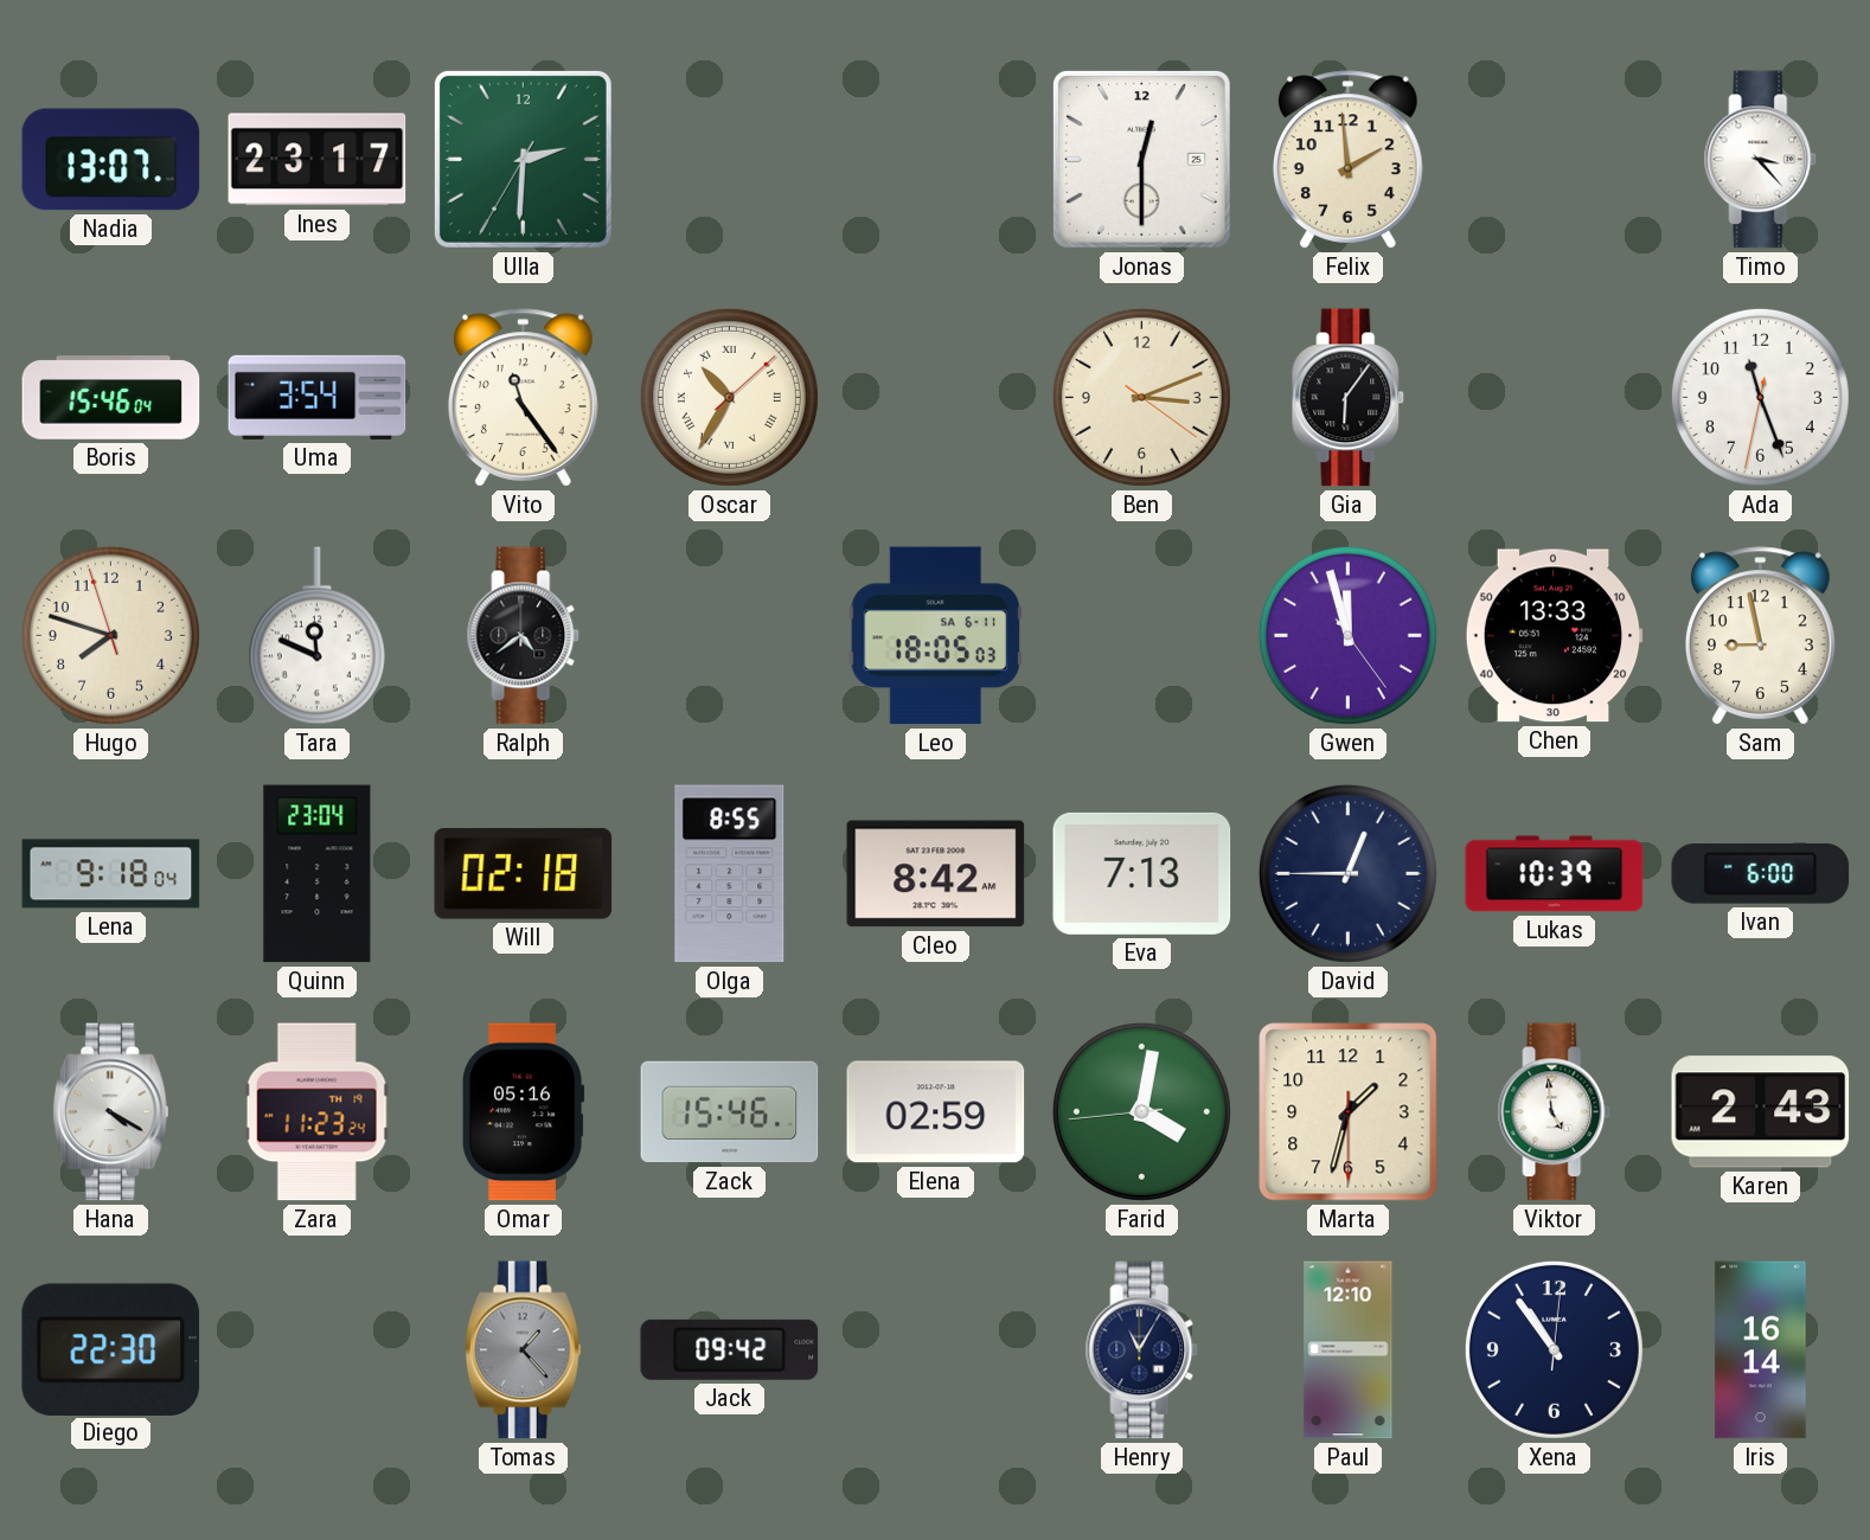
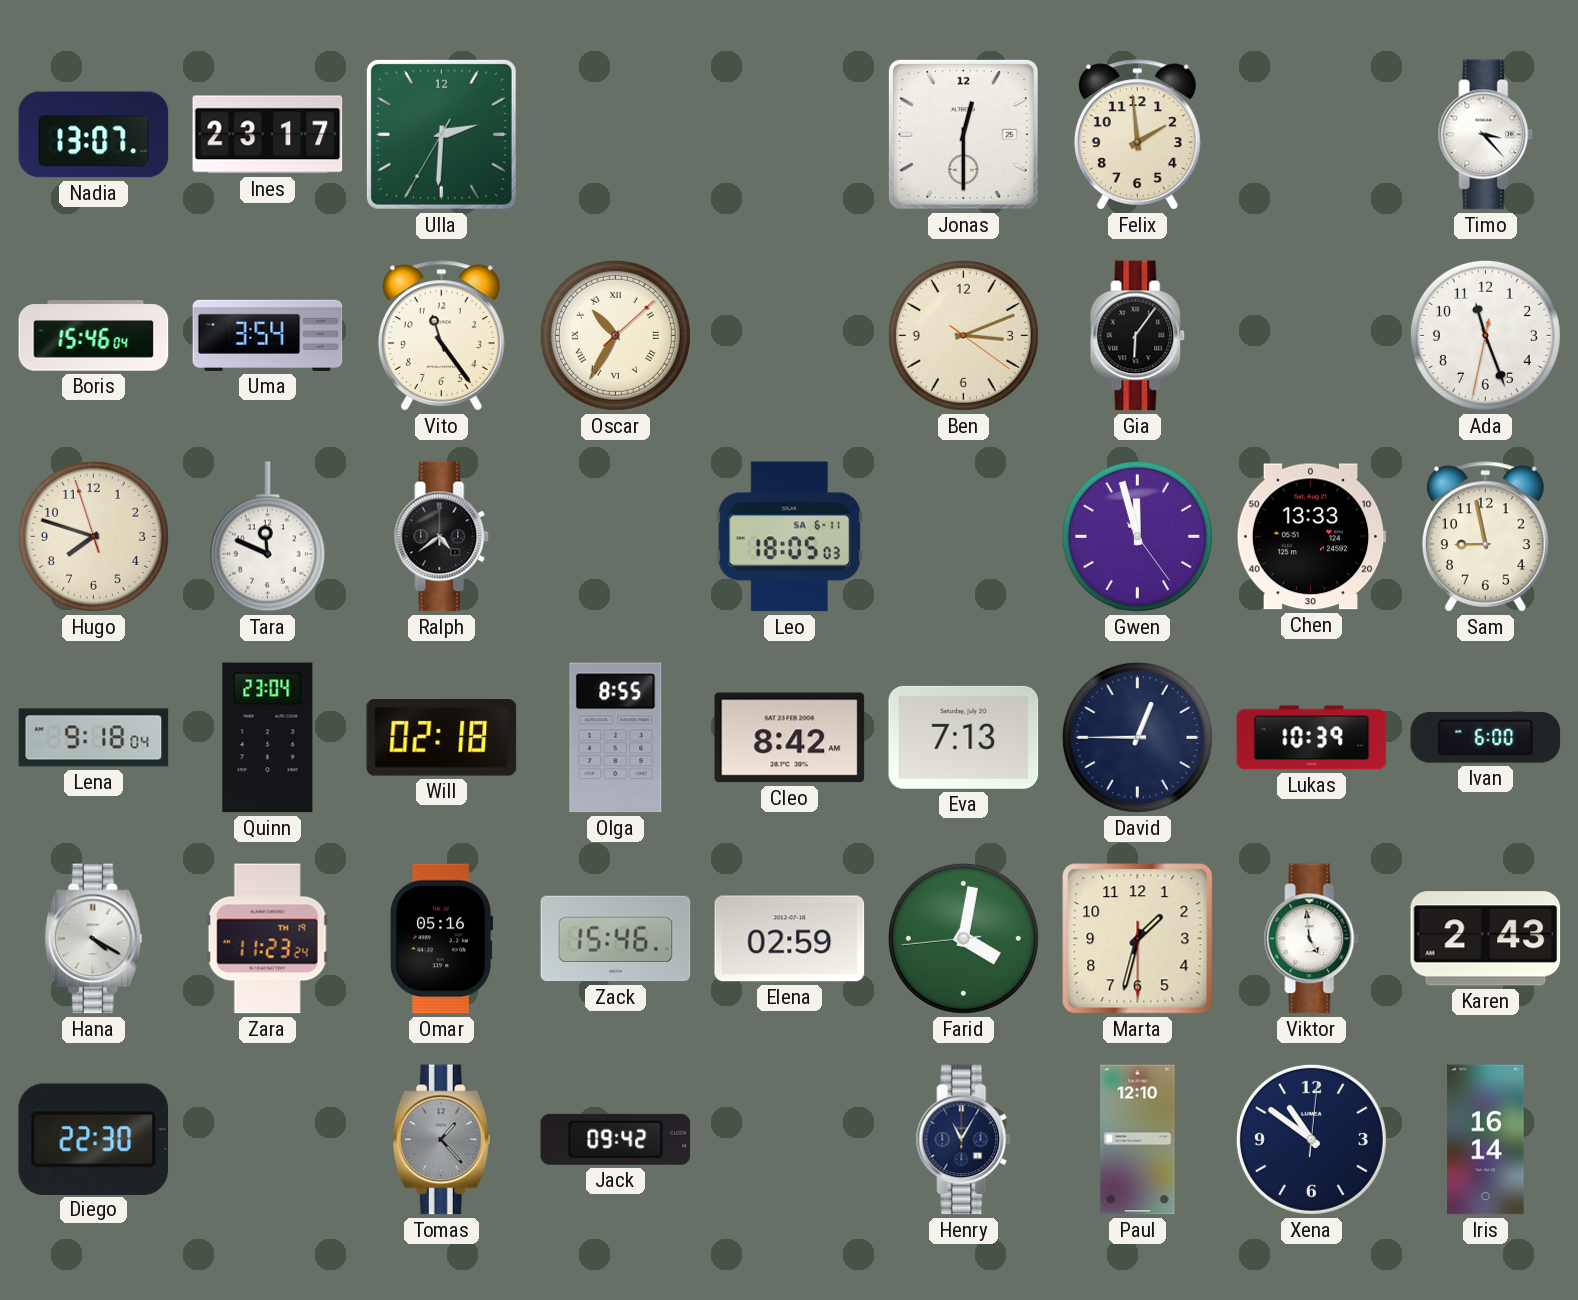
Xena: 10:54 -> 10:51
